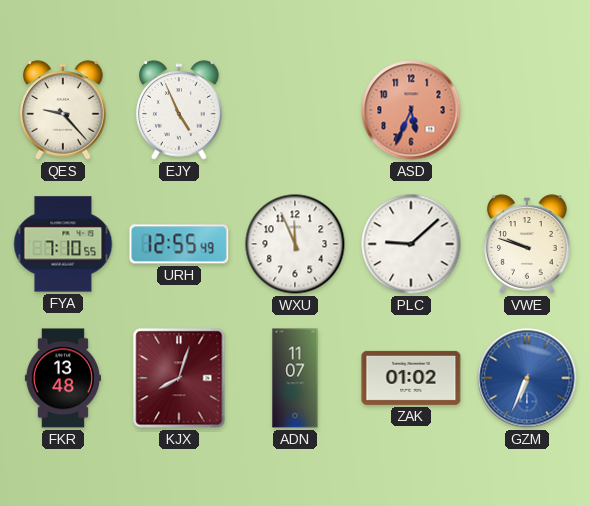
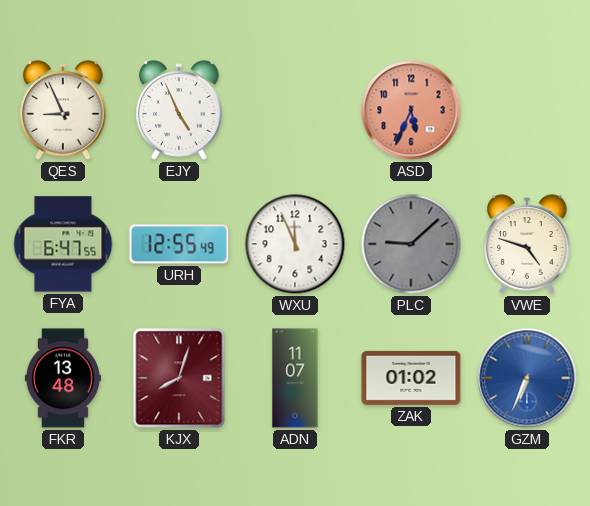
QES: 9:23 -> 8:56
FYA: 7:10 -> 6:47
PLC dial: white -> grey
VWE: 9:48 -> 4:48
